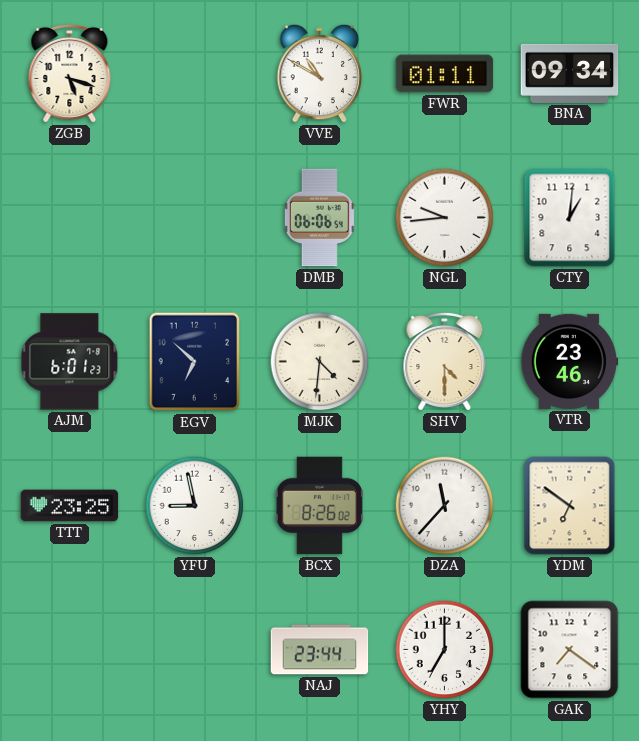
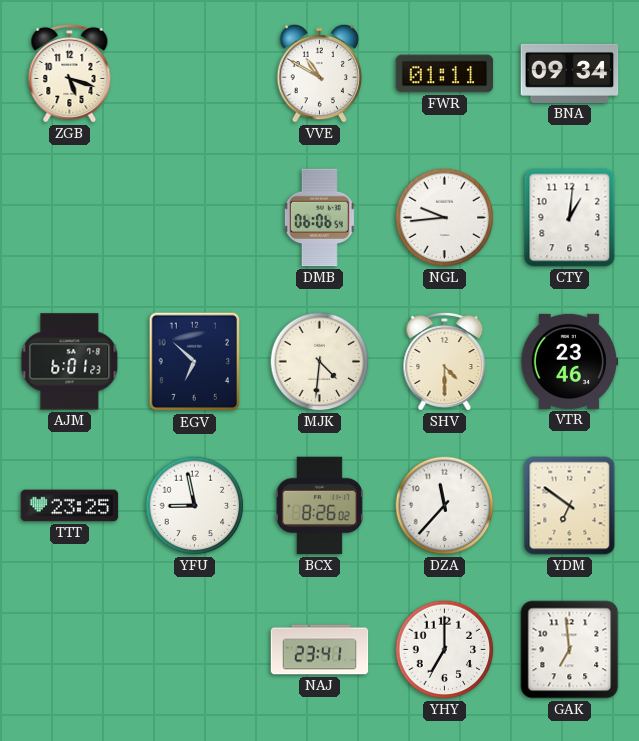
NAJ: 23:44 -> 23:41
GAK: 7:21 -> 6:59
